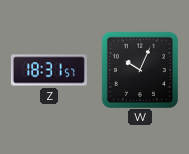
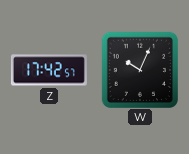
Z: 18:31 -> 17:42
